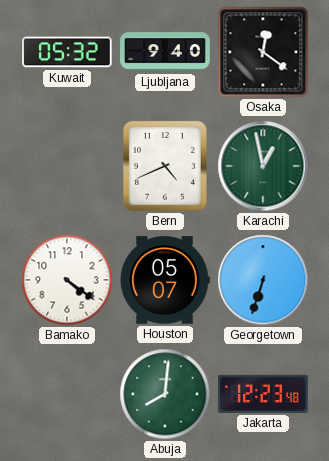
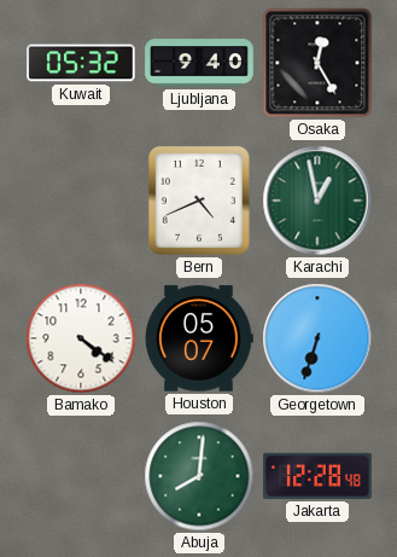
Osaka: 12:21 -> 12:25
Jakarta: 12:23 -> 12:28
